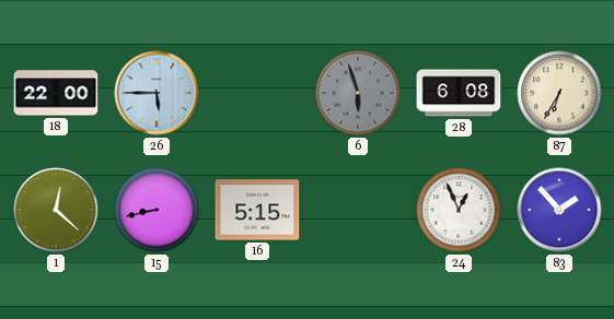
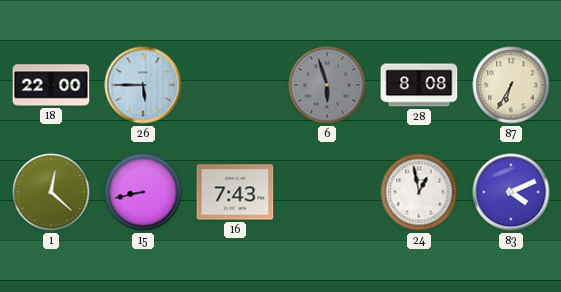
28: 6:08 -> 8:08
16: 5:15 -> 7:43
24: 12:56 -> 12:58
83: 1:53 -> 4:11
